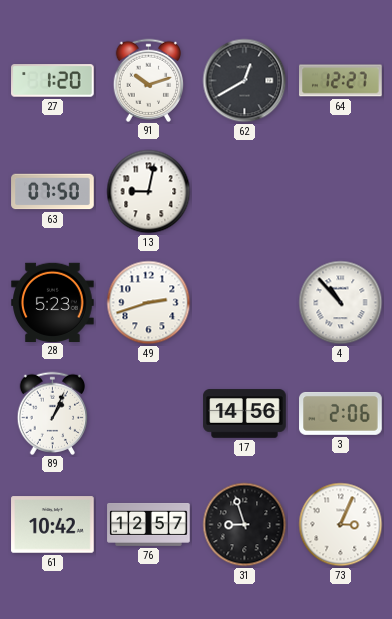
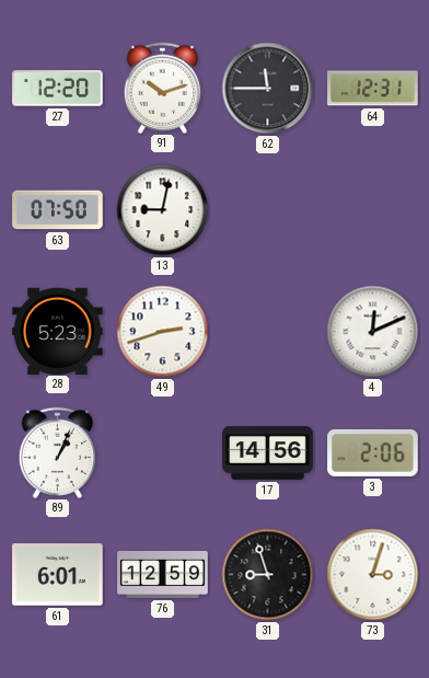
27: 1:20 -> 12:20
62: 12:40 -> 11:45
64: 12:27 -> 12:31
4: 10:53 -> 12:11
61: 10:42 -> 6:01
76: 12:57 -> 12:59
73: 3:04 -> 3:03
